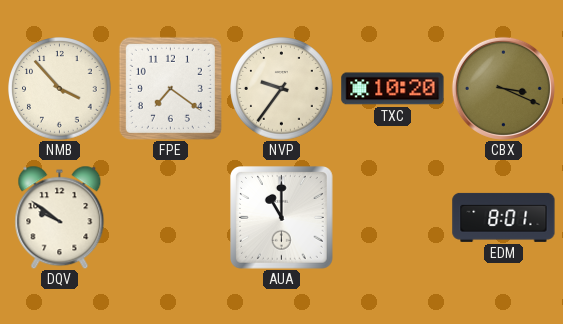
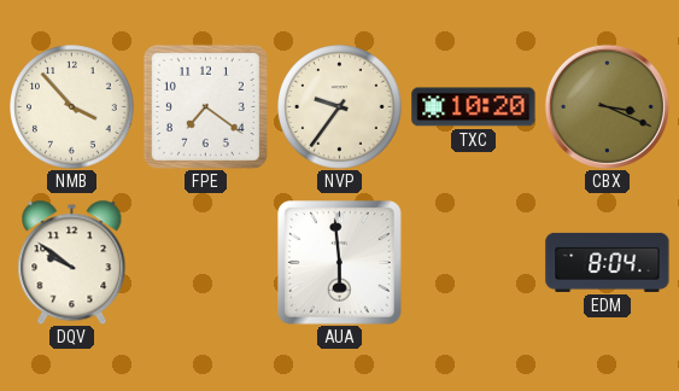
AUA: 11:00 -> 5:59
EDM: 8:01 -> 8:04
